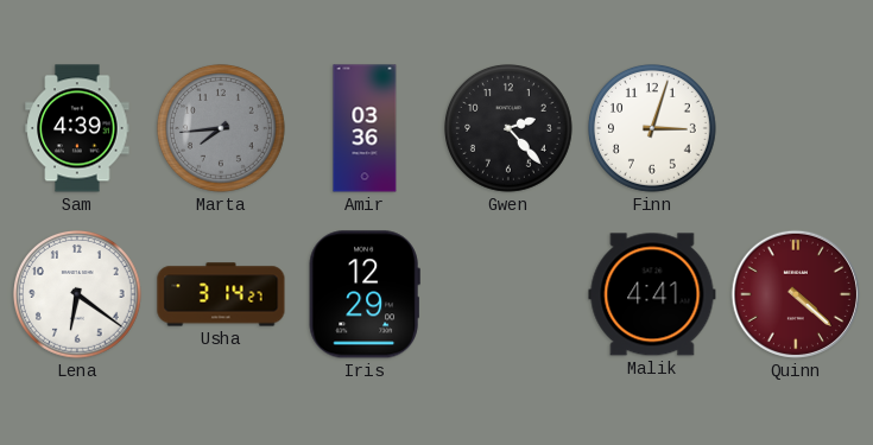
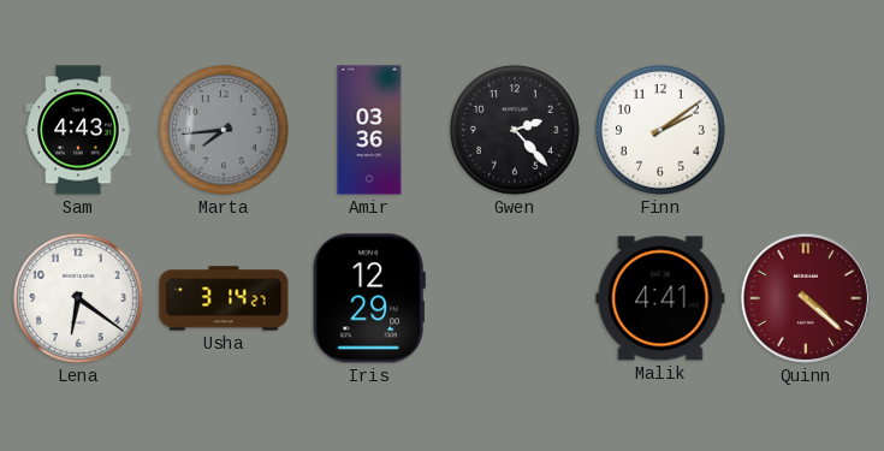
Sam: 4:39 -> 4:43
Finn: 3:03 -> 2:09
